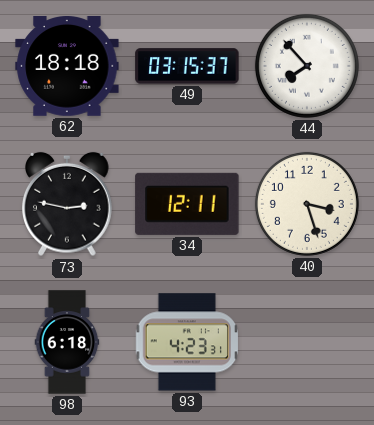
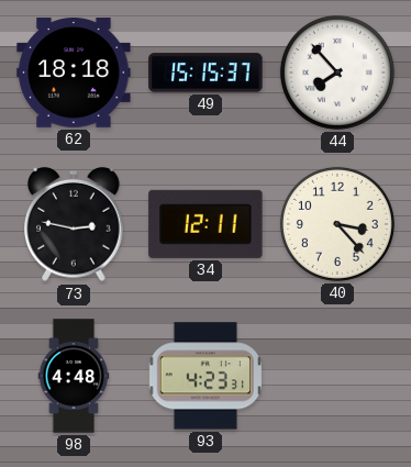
49: 03:15 -> 15:15
40: 3:27 -> 3:23
98: 6:18 -> 4:48
